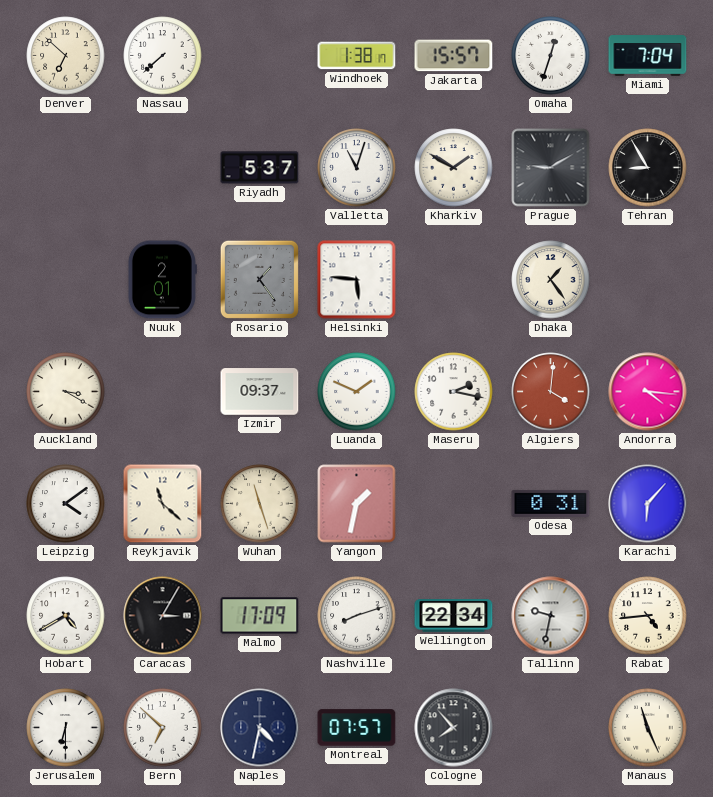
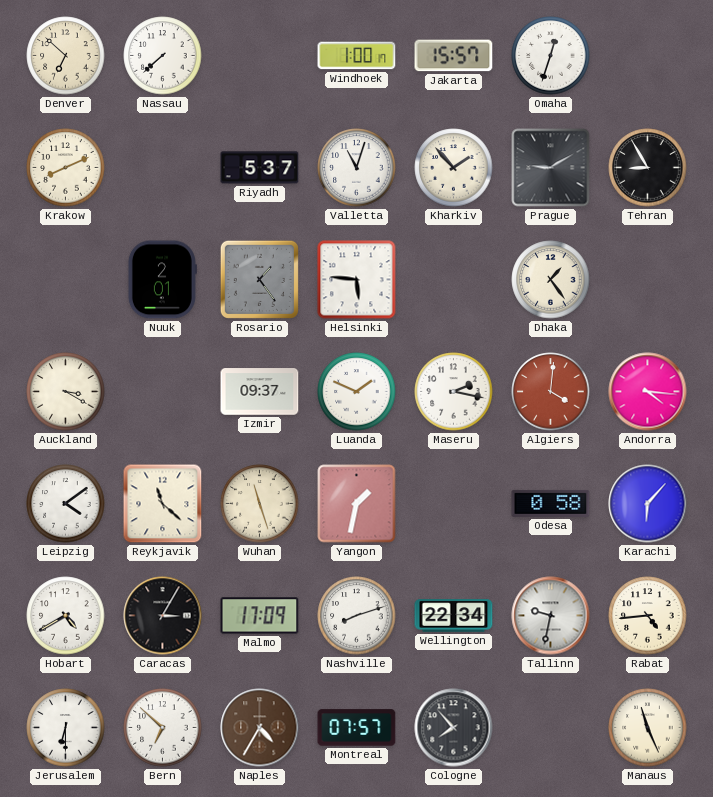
Windhoek: 1:38 -> 1:00
Miami: 7:04 -> none
Krakow: none -> 8:11
Kharkiv: 1:50 -> 1:53
Odesa: 0:31 -> 0:58
Naples: 4:32 -> 4:35
Naples dial: navy -> brown
